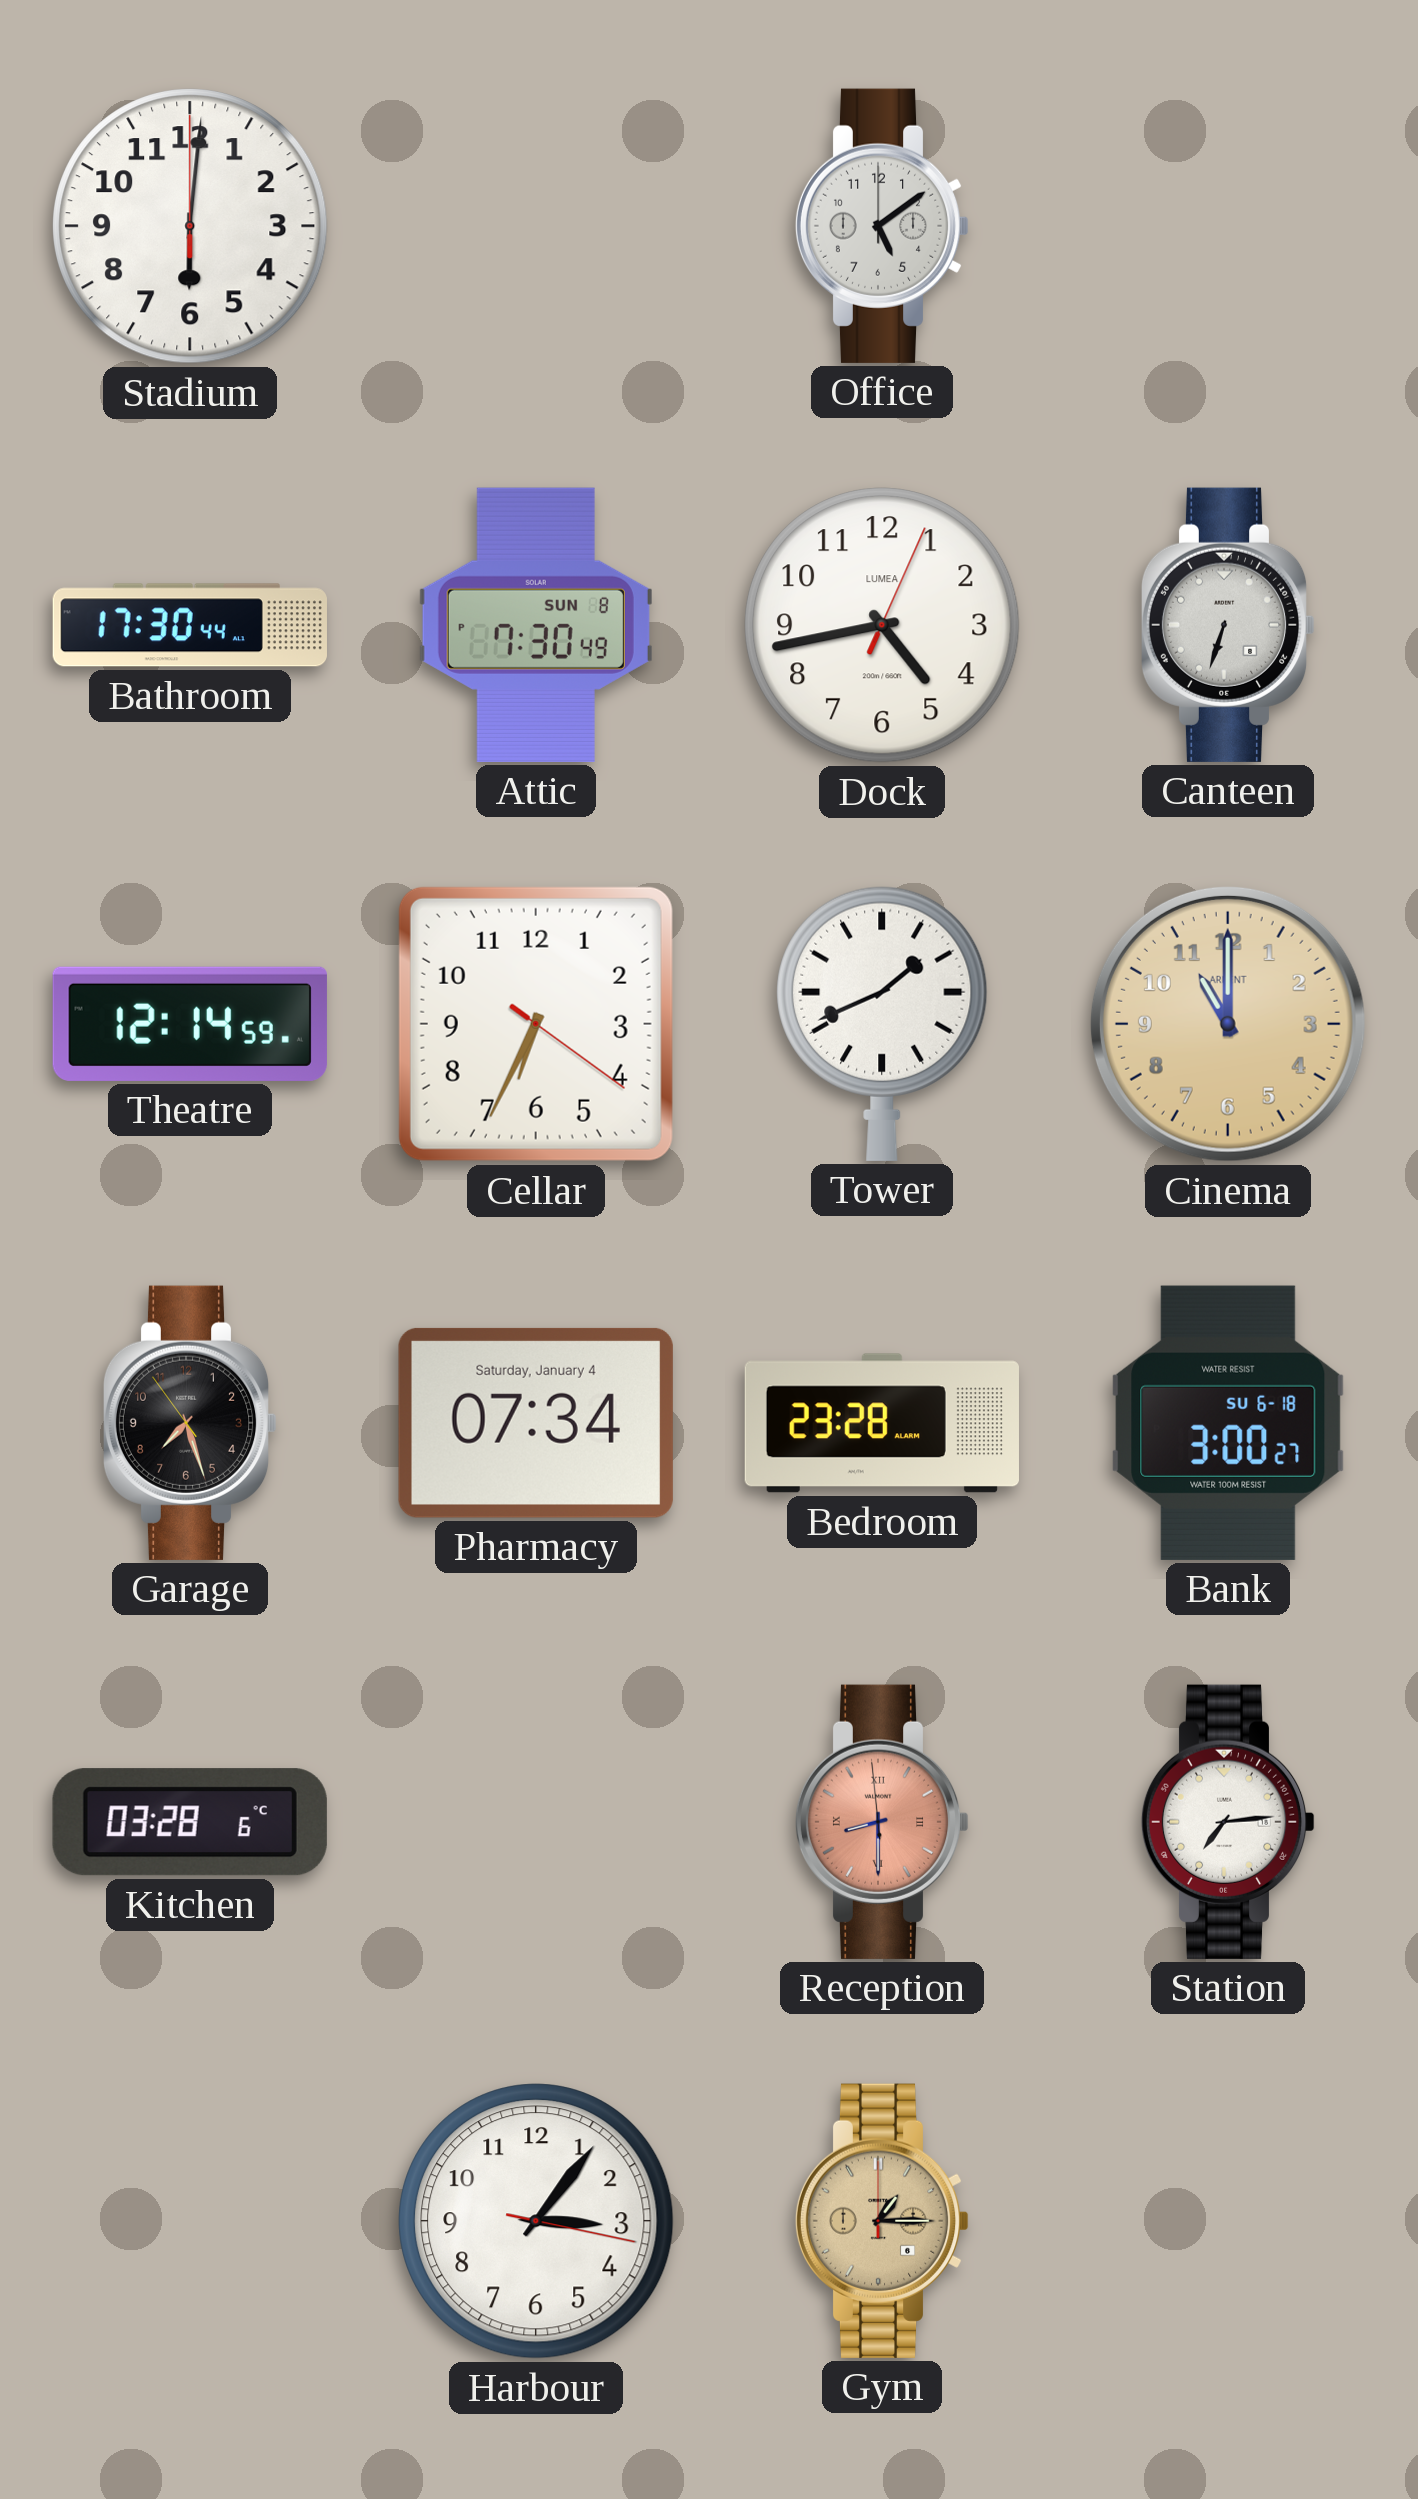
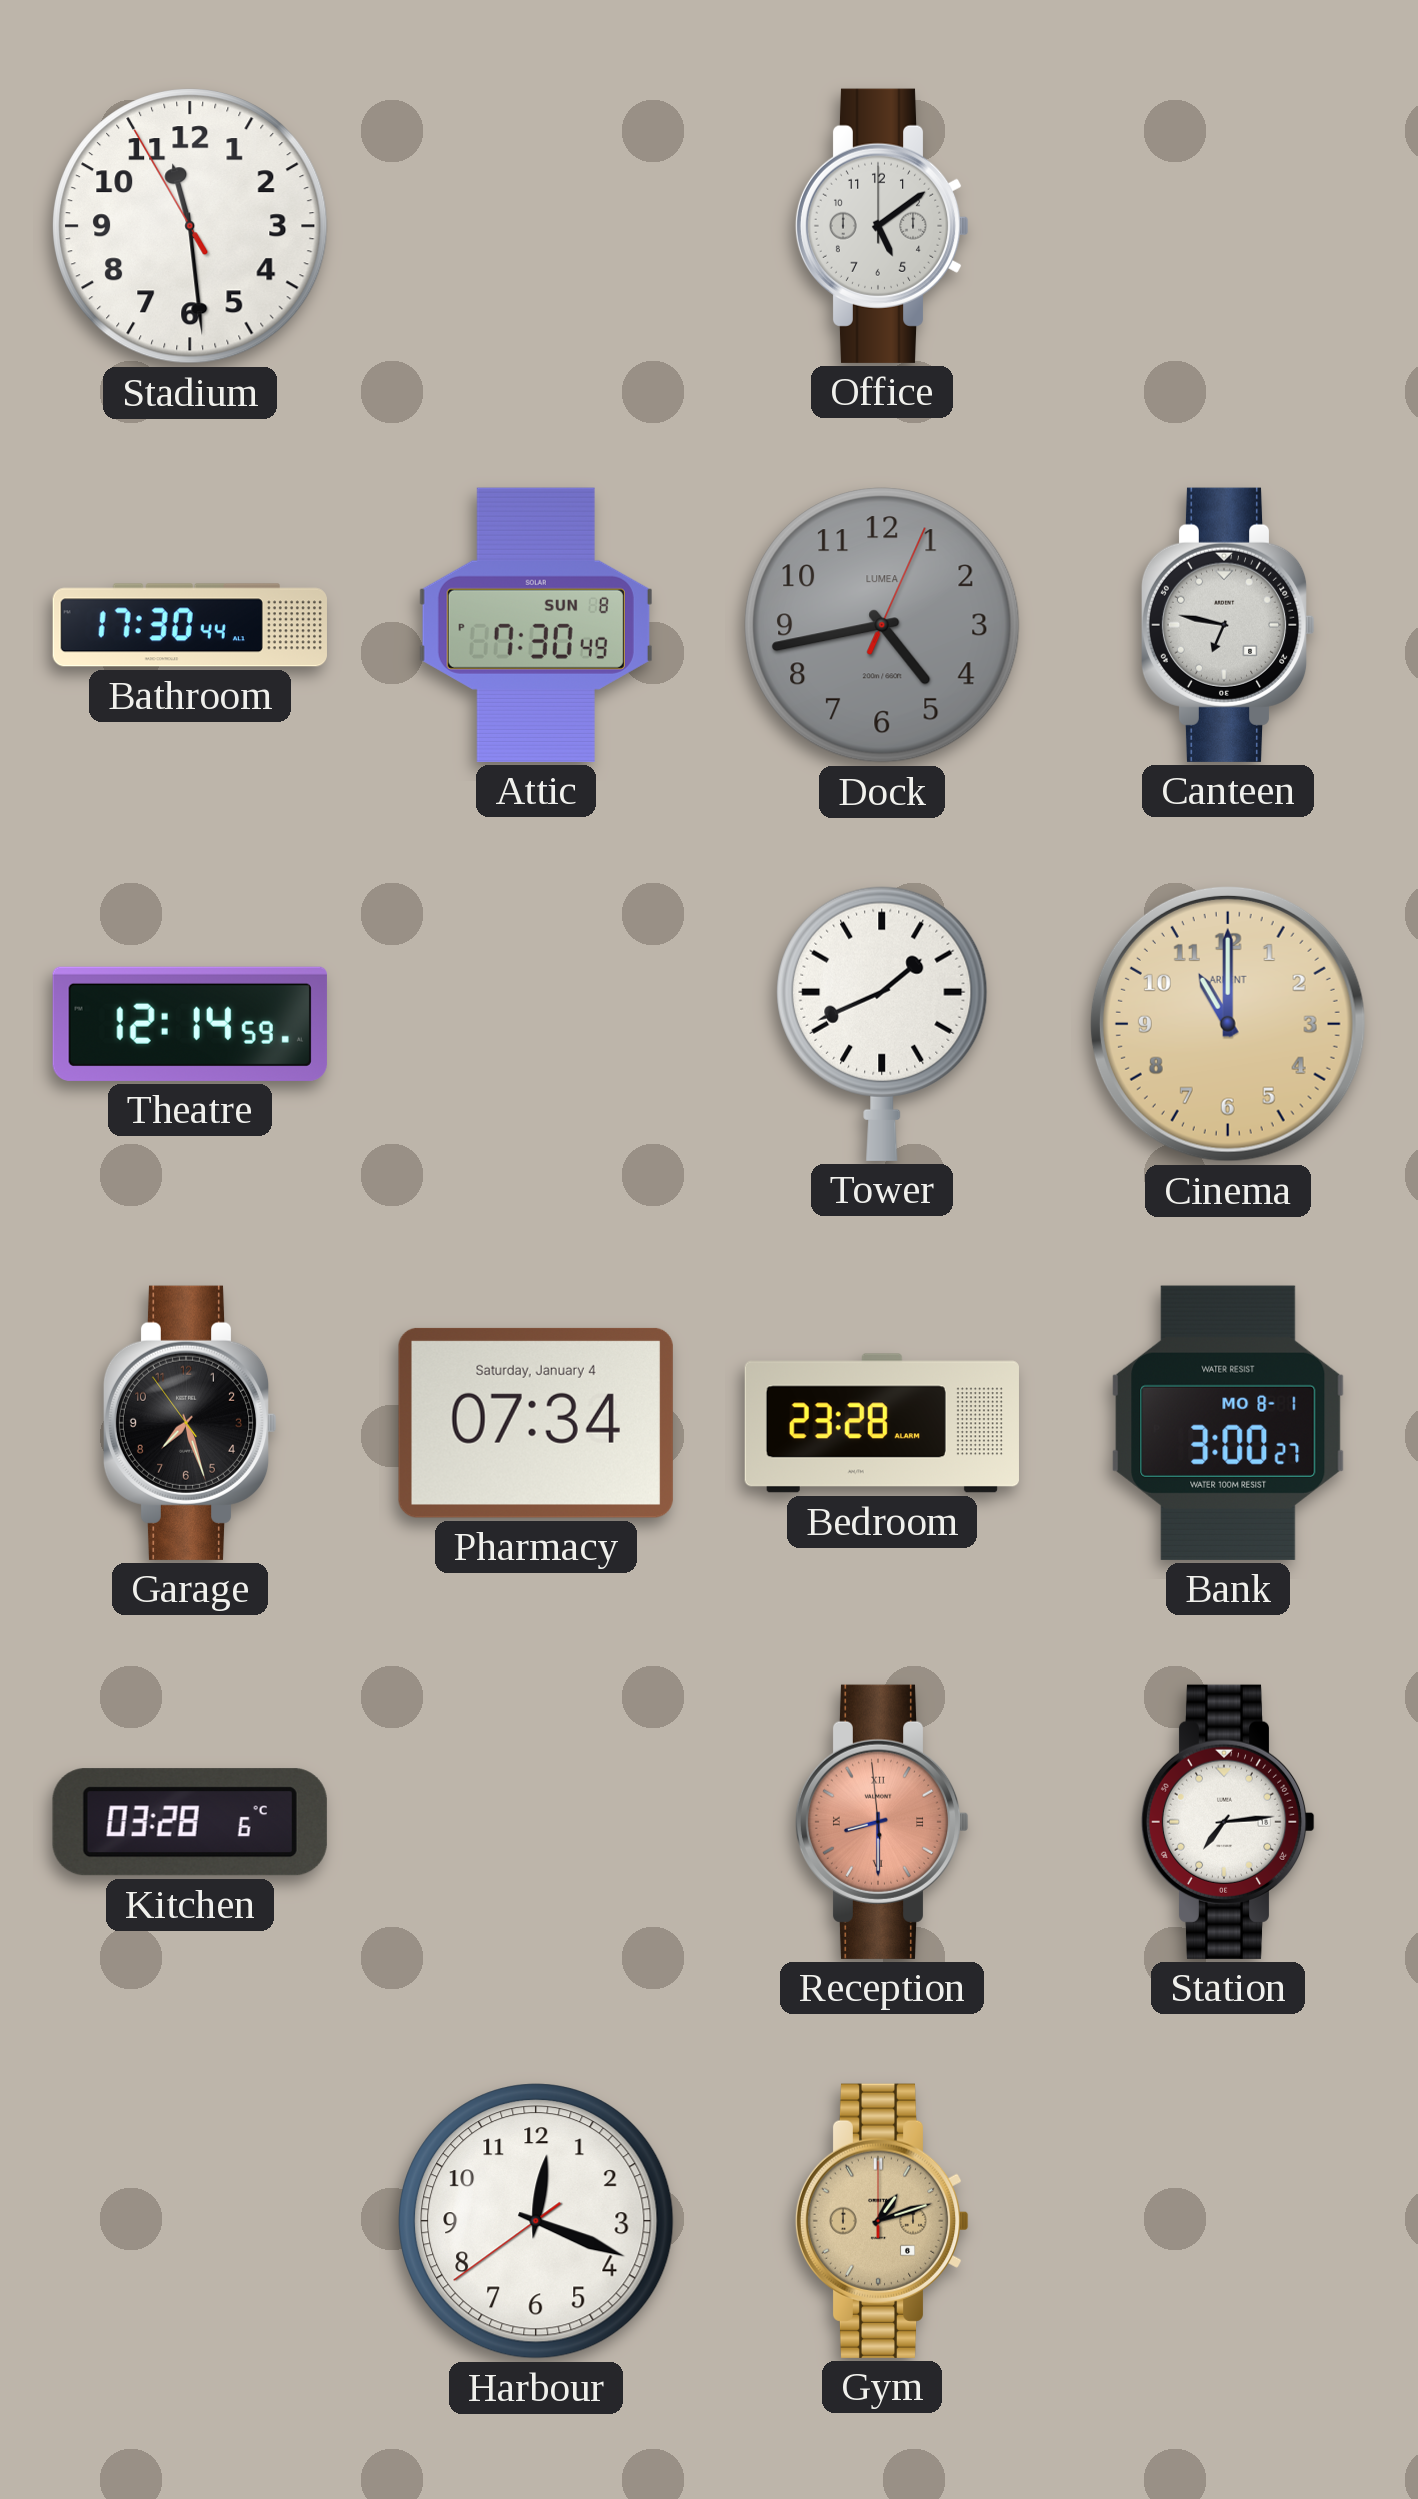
Stadium: 6:01 -> 11:28
Dock dial: white -> grey
Canteen: 6:33 -> 6:47
Cellar: 6:34 -> none
Bank date: SU 6-18 -> MO 8-1
Harbour: 3:06 -> 12:18
Gym: 1:15 -> 1:12
